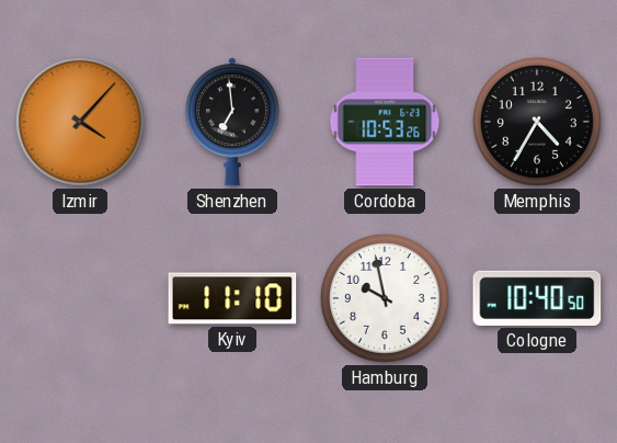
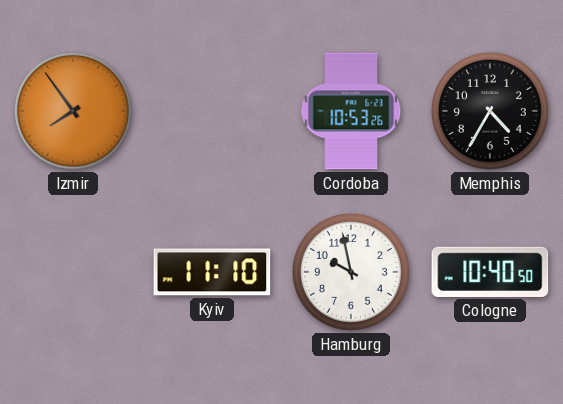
Izmir: 4:07 -> 7:54
Shenzhen: 6:59 -> none
